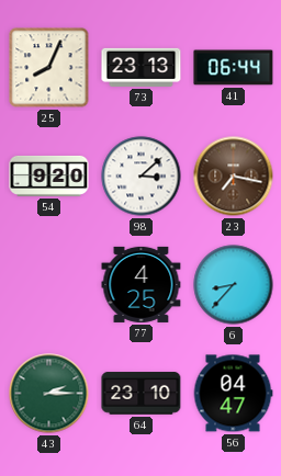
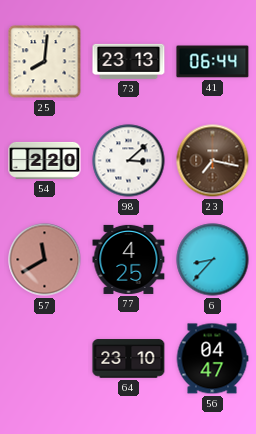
25: 8:04 -> 8:01
54: 9:20 -> 2:20
57: none -> 11:40
43: 2:15 -> none
